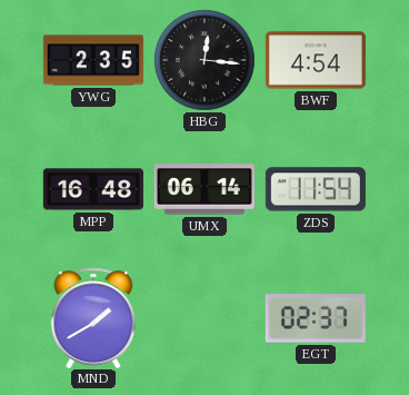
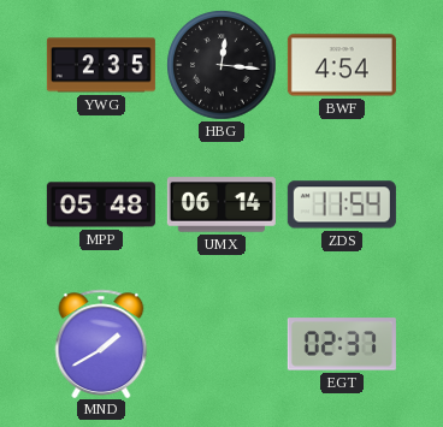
MPP: 16:48 -> 05:48
